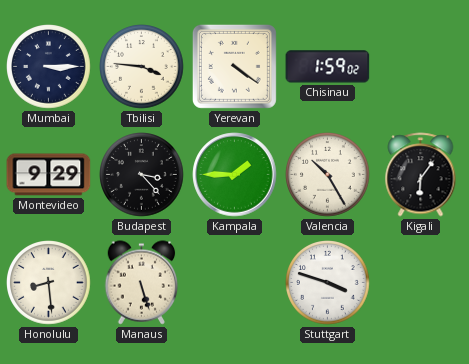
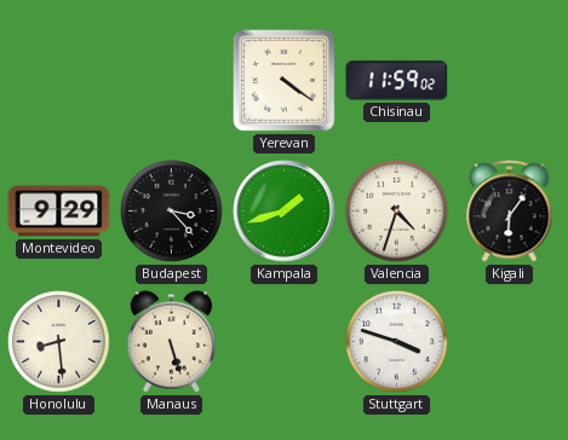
Mumbai: 3:15 -> none
Tbilisi: 3:46 -> none
Chisinau: 1:59 -> 11:59
Kampala: 1:45 -> 1:42
Valencia: 10:25 -> 4:33
